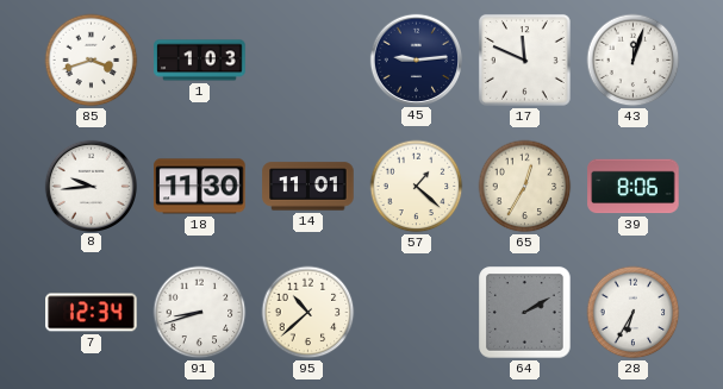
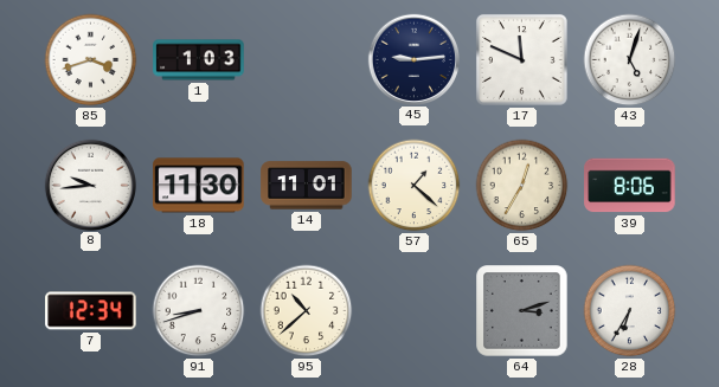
43: 12:03 -> 5:03
64: 2:10 -> 3:12
